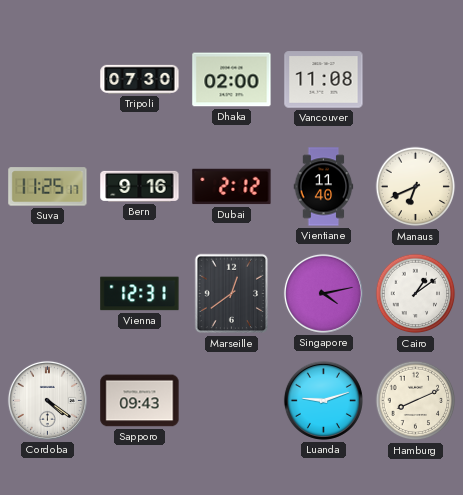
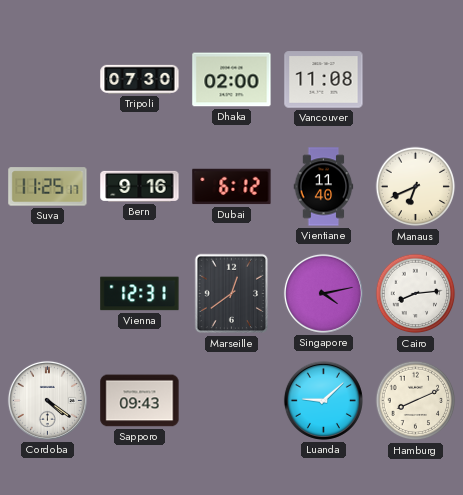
Dubai: 2:12 -> 6:12
Cairo: 1:09 -> 8:14
Luanda: 9:12 -> 9:08
